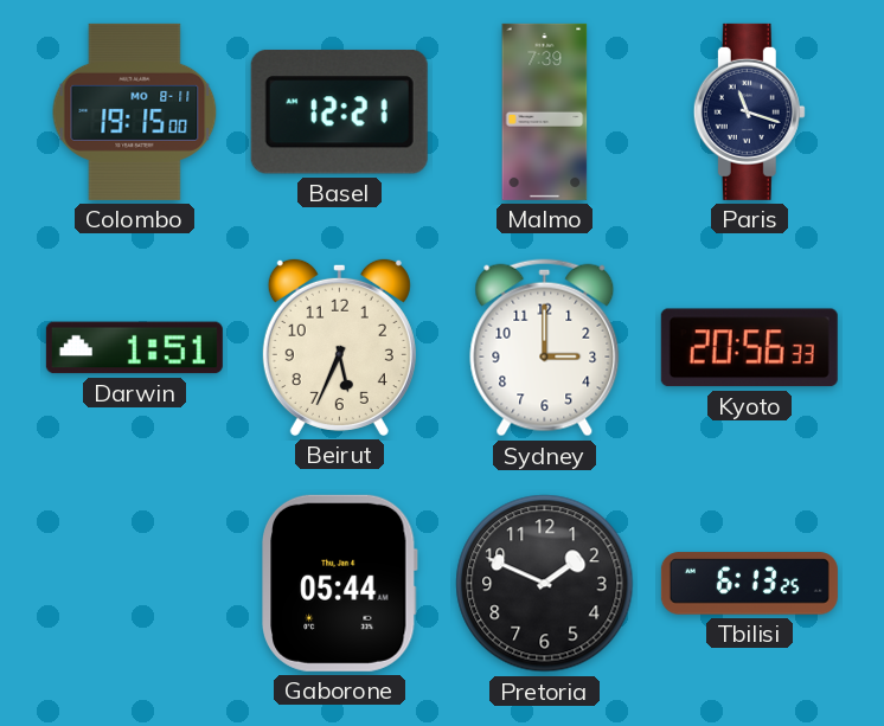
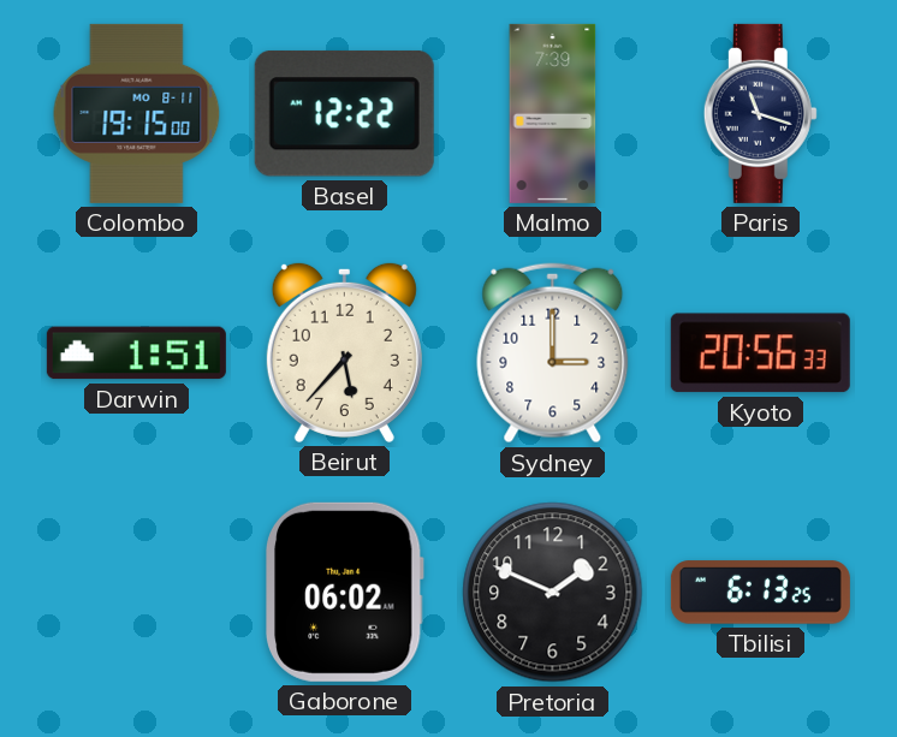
Basel: 12:21 -> 12:22
Beirut: 5:34 -> 5:37
Gaborone: 05:44 -> 06:02
